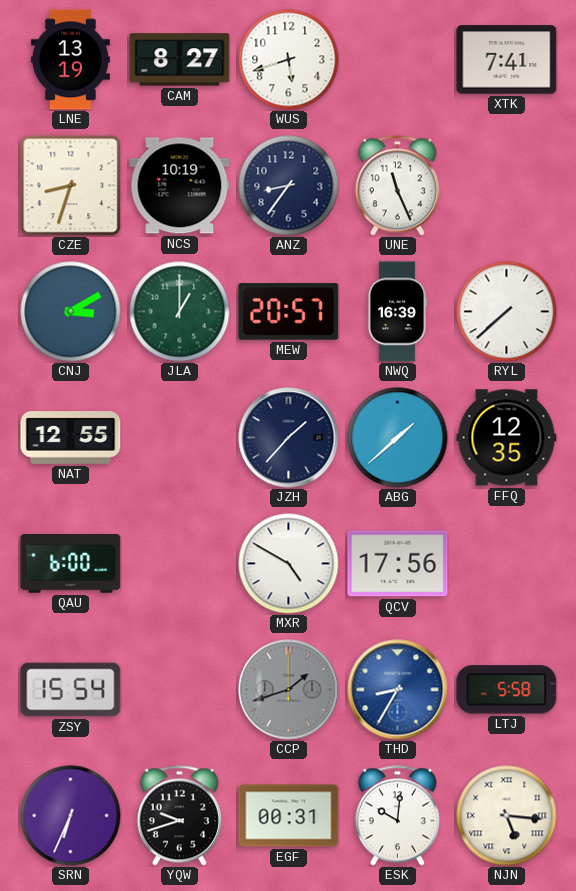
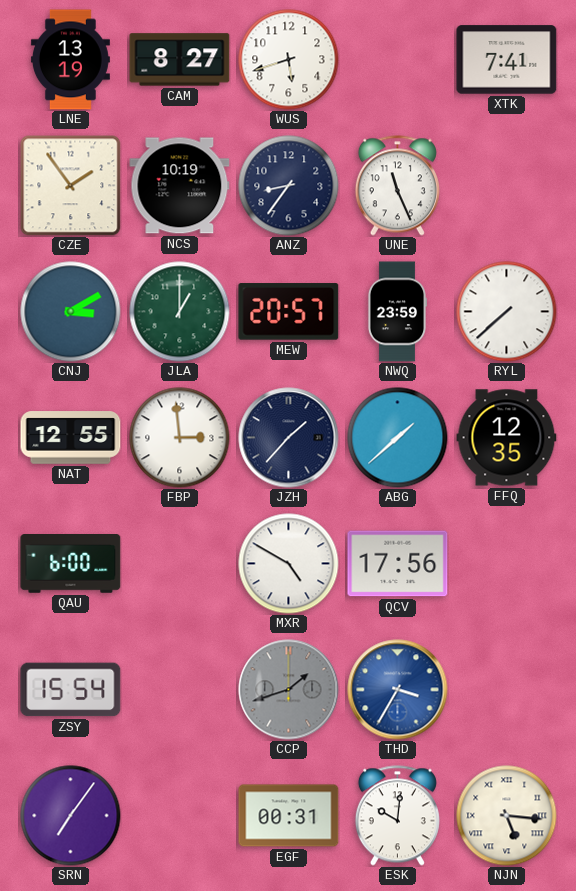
CZE: 8:33 -> 1:54
NWQ: 16:39 -> 23:59
FBP: none -> 2:59
THD: 8:35 -> 3:35
LTJ: 5:58 -> none
SRN: 6:34 -> 7:06
YQW: 9:42 -> none
